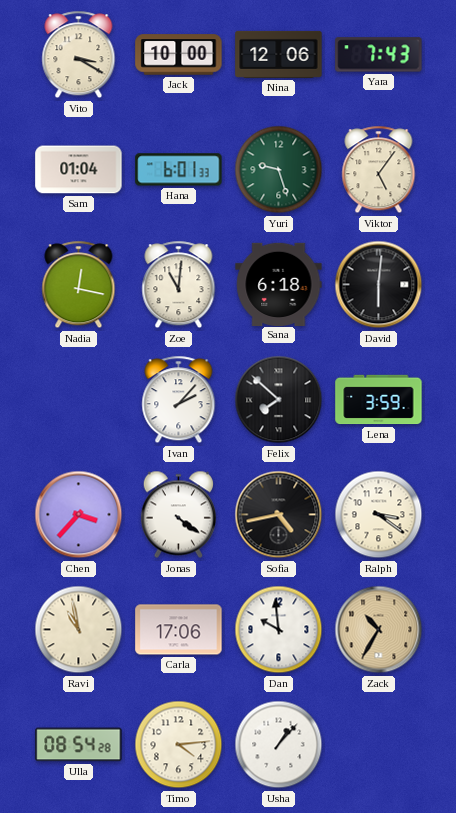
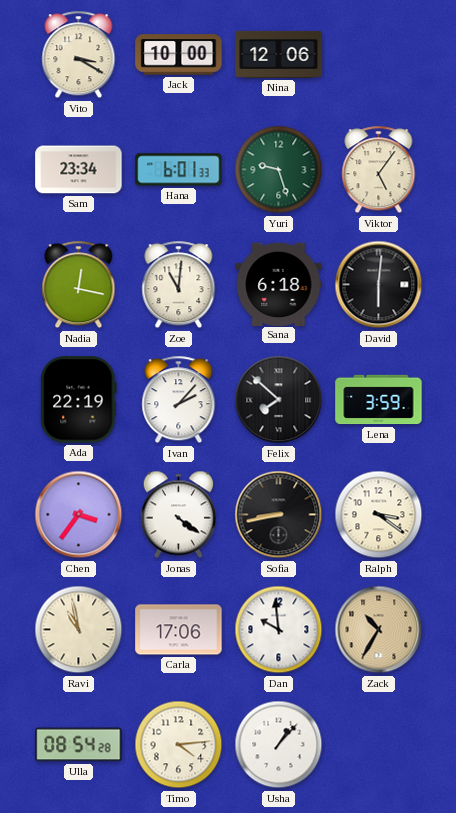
Yara: 7:43 -> none
Sam: 01:04 -> 23:34
Ada: none -> 22:19
Chen: 3:37 -> 3:36
Sofia: 4:43 -> 8:43
